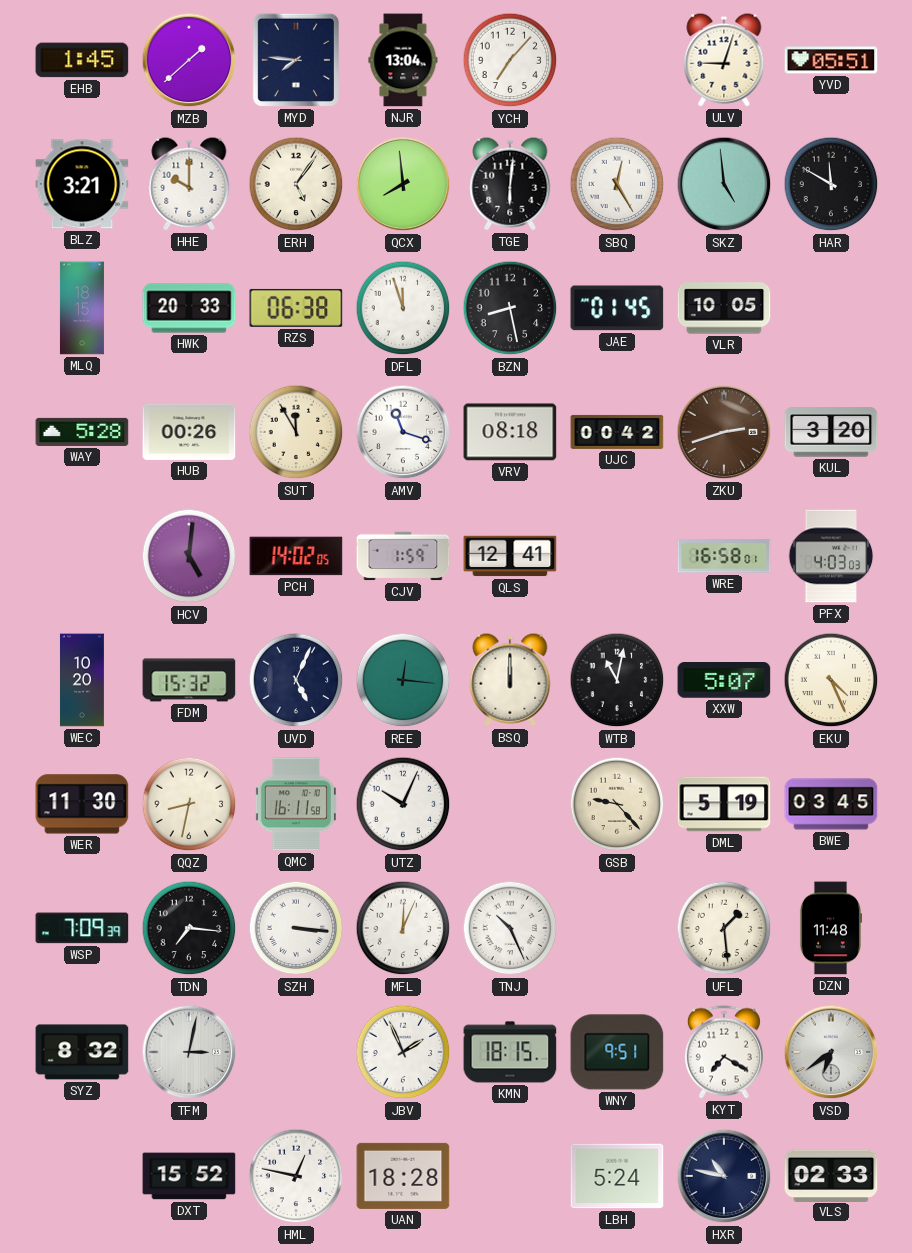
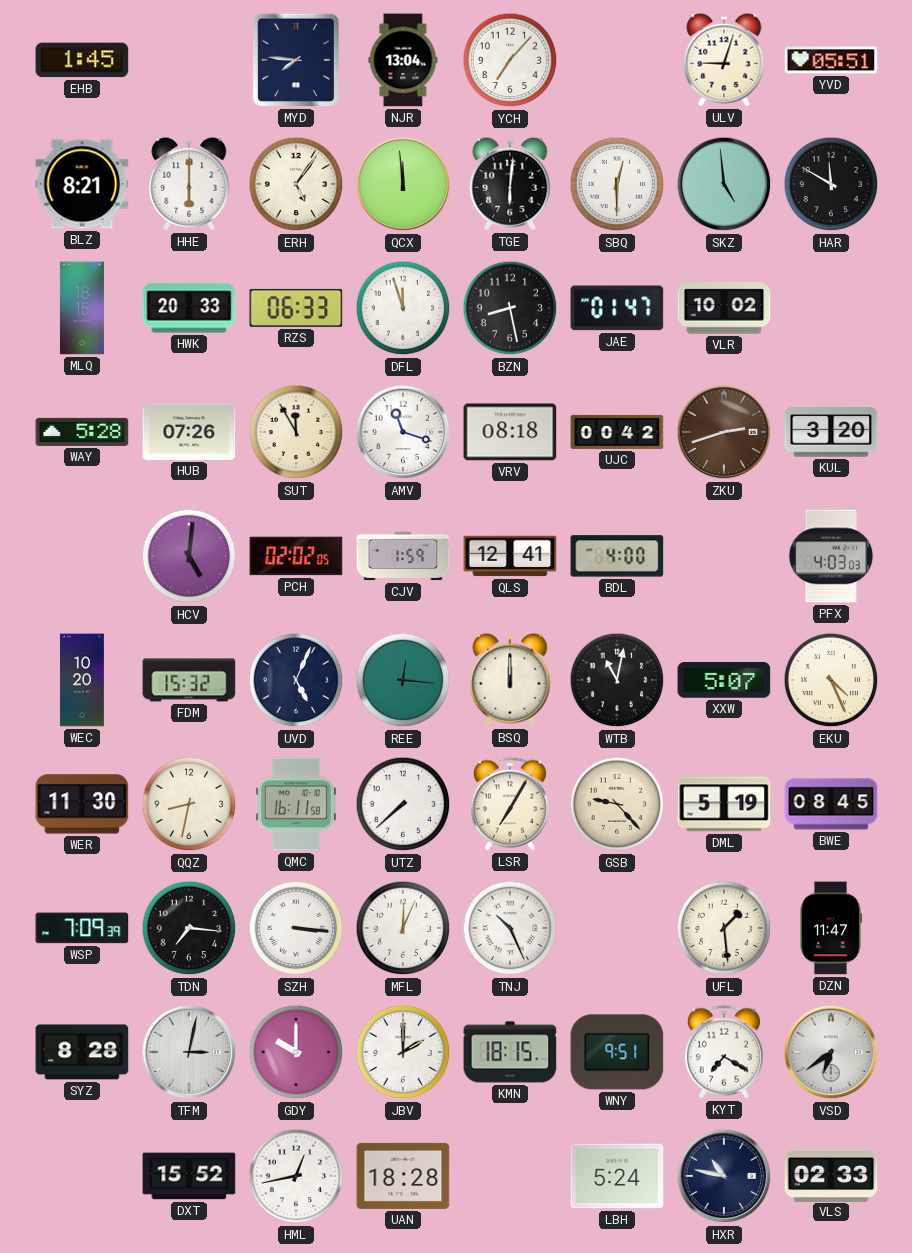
MZB: 1:38 -> none
BLZ: 3:21 -> 8:21
HHE: 10:00 -> 6:00
QCX: 7:59 -> 11:59
SBQ: 12:25 -> 12:30
RZS: 06:38 -> 06:33
JAE: 01:45 -> 01:47
VLR: 10:05 -> 10:02
HUB: 00:26 -> 07:26
PCH: 14:02 -> 02:02
BDL: none -> 4:00
WRE: 16:58 -> none
UTZ: 10:04 -> 7:38
LSR: none -> 7:05
BWE: 03:45 -> 08:45
DZN: 11:48 -> 11:47
SYZ: 8:32 -> 8:28
GDY: none -> 10:00
JBV: 1:56 -> 2:00
HML: 12:47 -> 12:43
